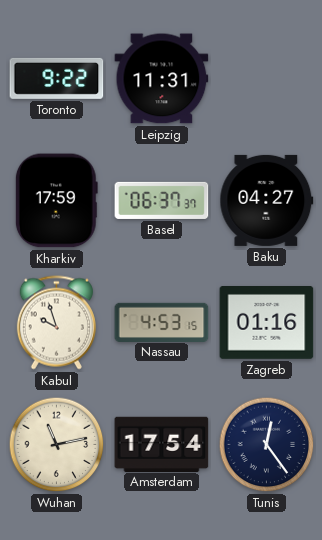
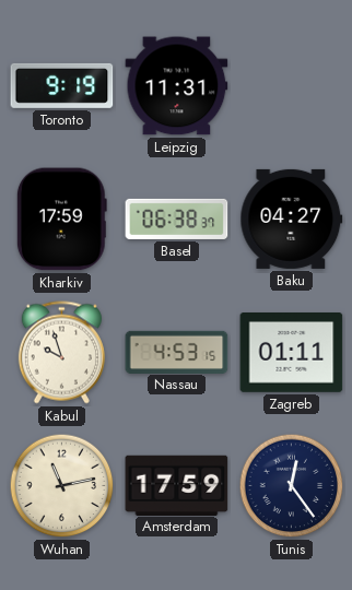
Toronto: 9:22 -> 9:19
Basel: 06:37 -> 06:38
Zagreb: 01:16 -> 01:11
Amsterdam: 17:54 -> 17:59
